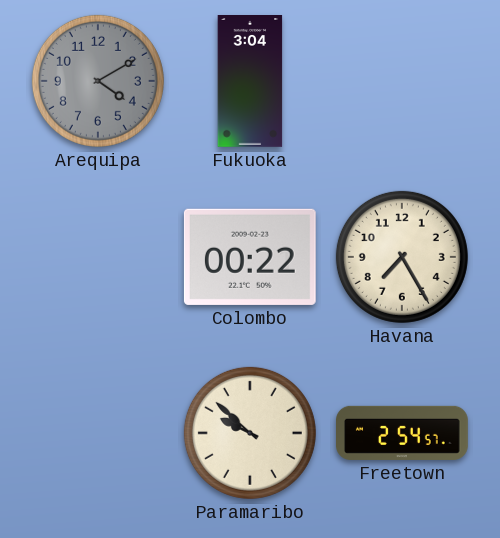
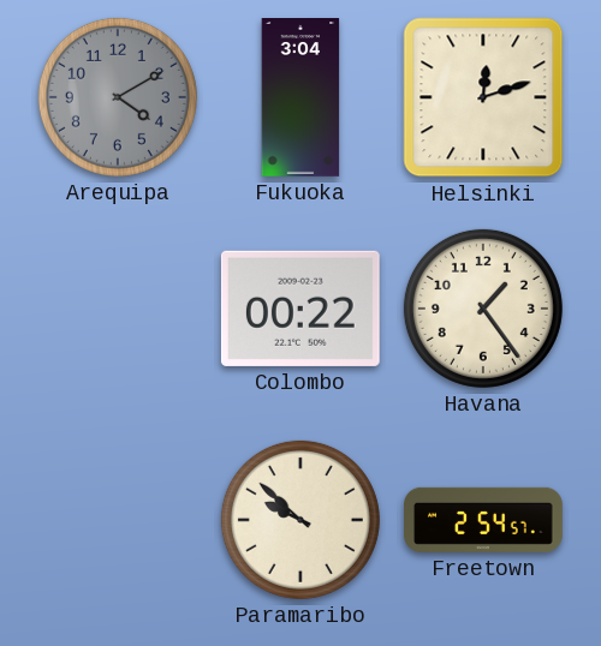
Helsinki: none -> 12:12
Havana: 7:25 -> 1:24
